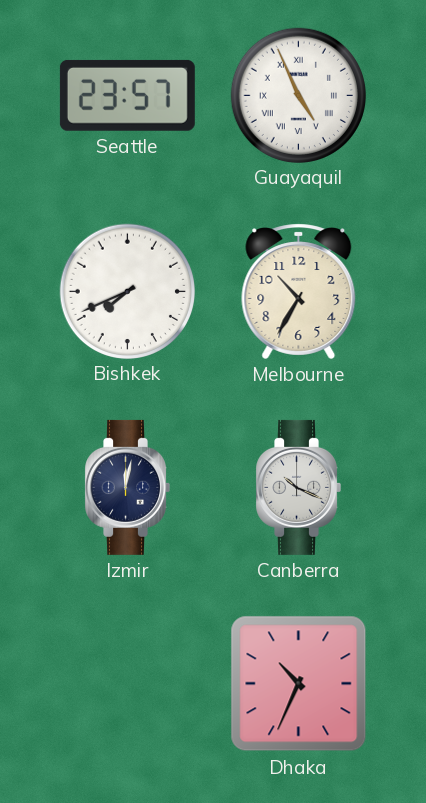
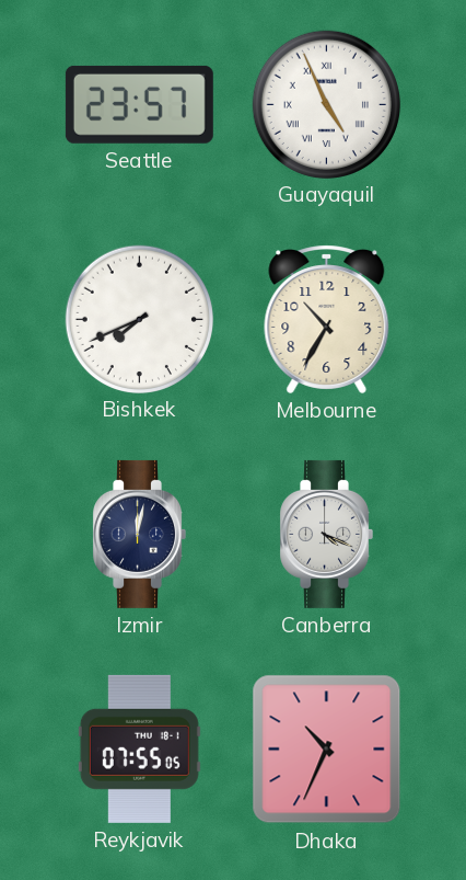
Canberra: 10:19 -> 4:19
Reykjavik: none -> 07:55
